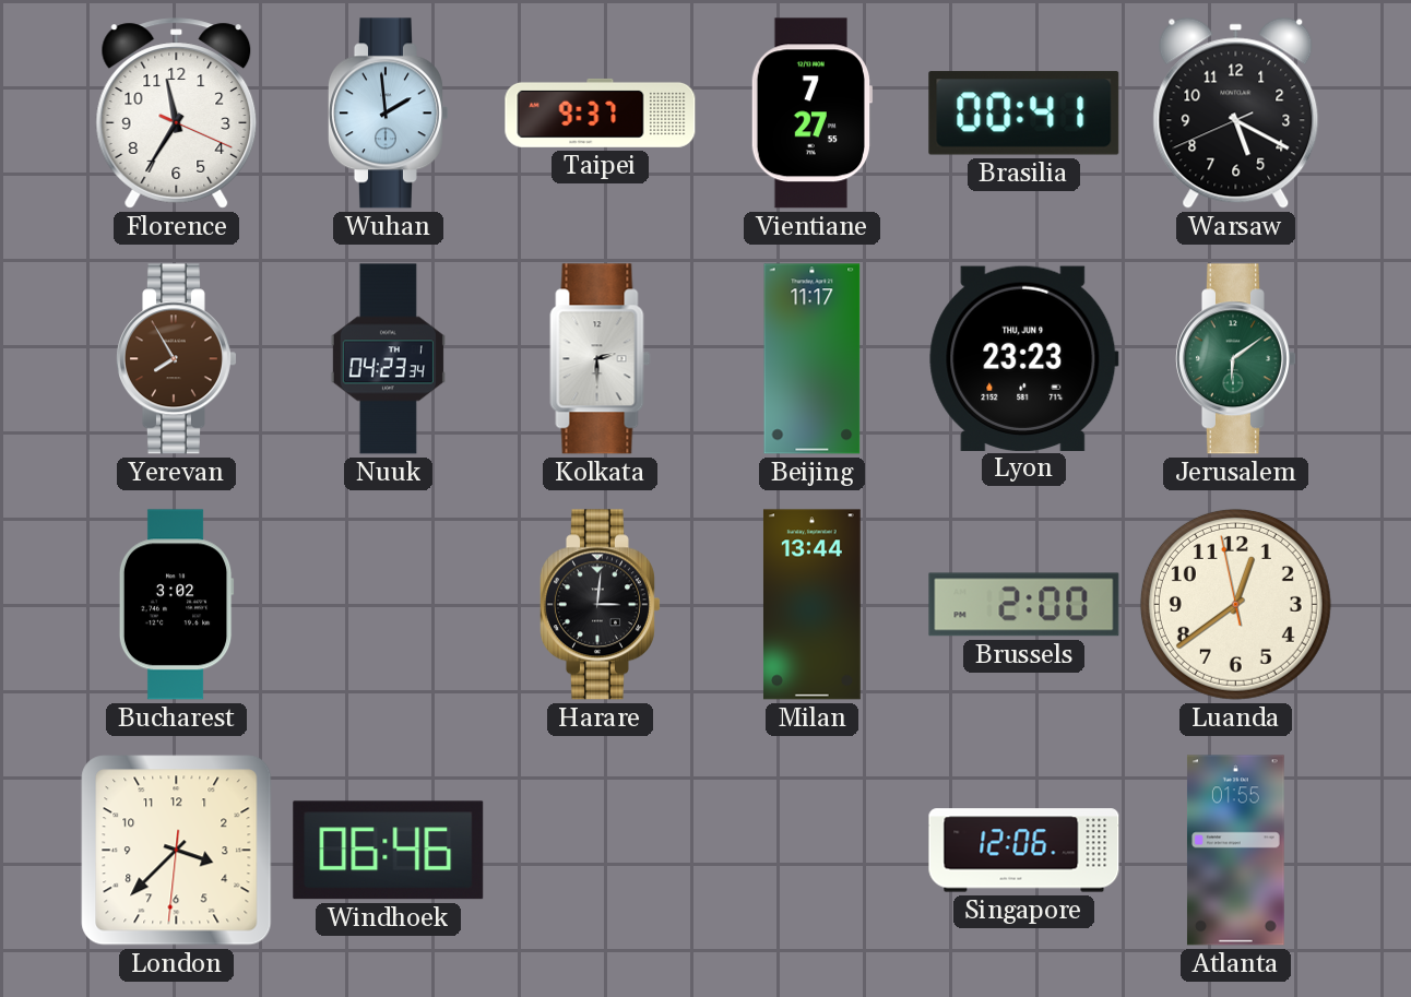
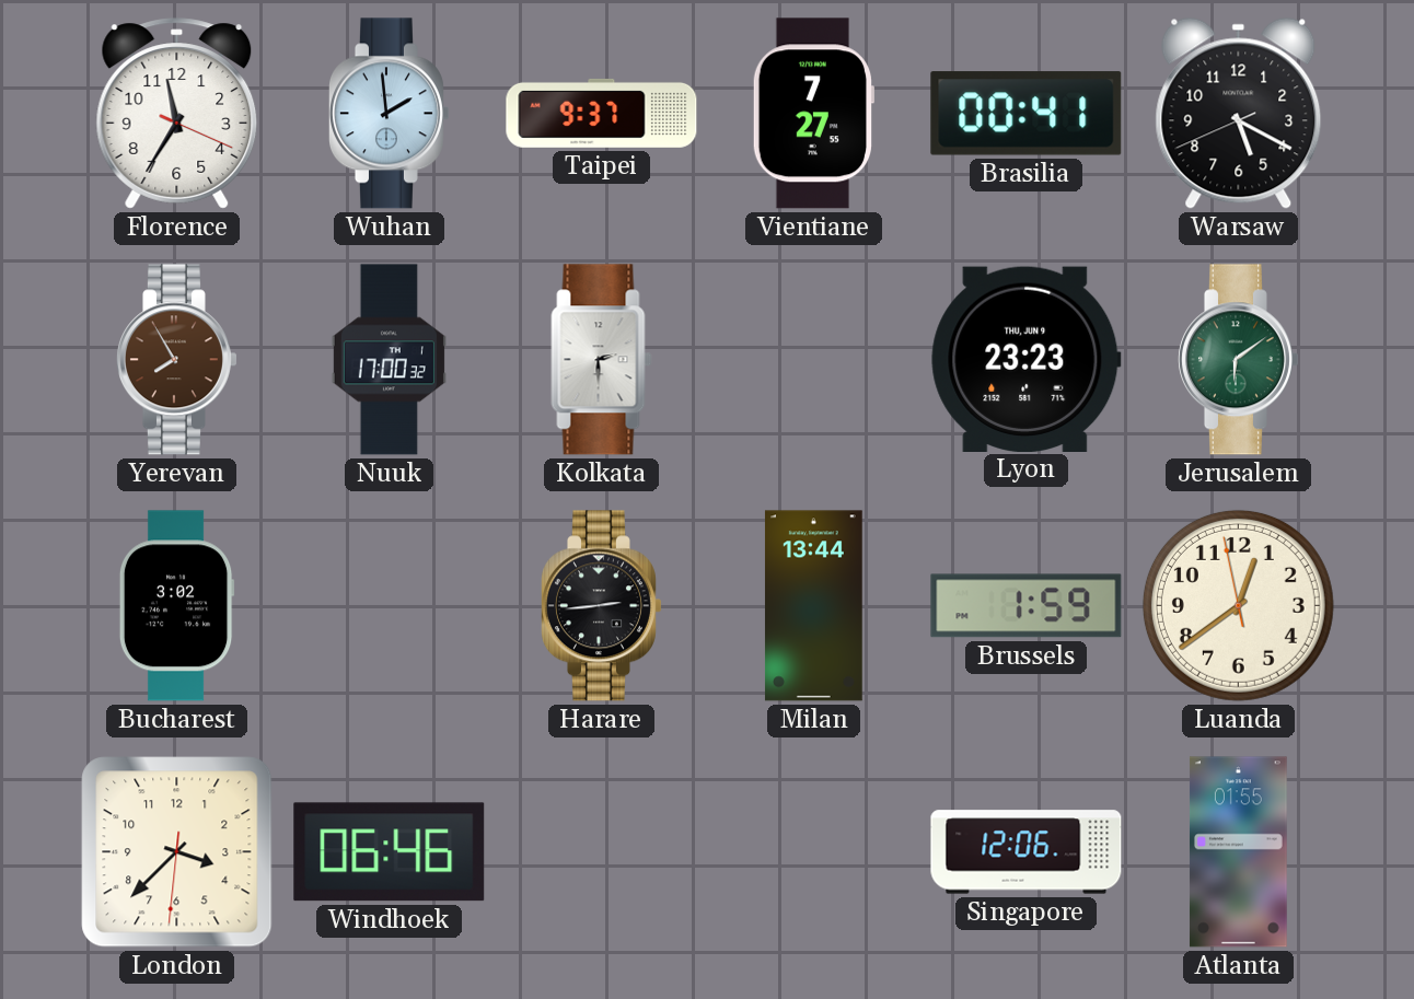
Nuuk: 04:23 -> 17:00
Beijing: 11:17 -> none
Harare: 3:01 -> 2:44
Brussels: 2:00 -> 1:59
